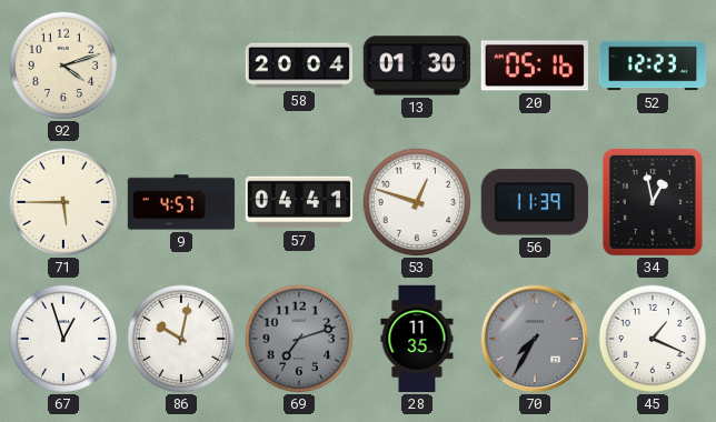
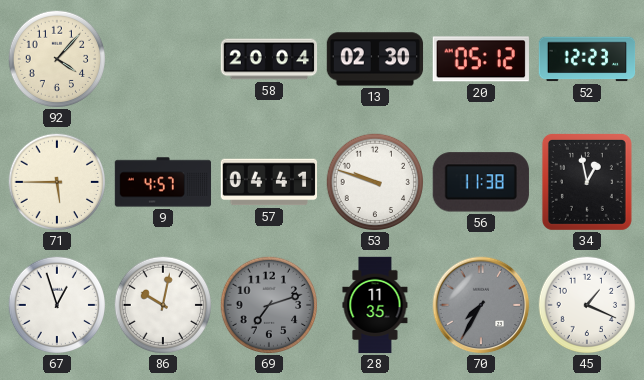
92: 4:12 -> 4:07
13: 01:30 -> 02:30
20: 05:16 -> 05:12
53: 12:48 -> 9:48
56: 11:39 -> 11:38
